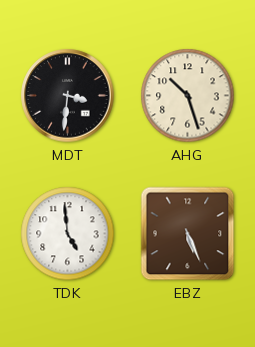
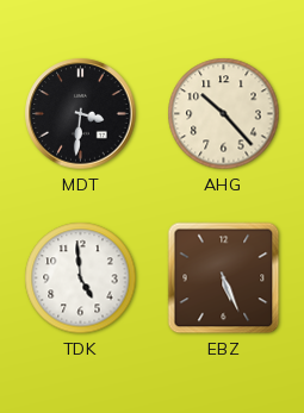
AHG: 10:27 -> 10:23
